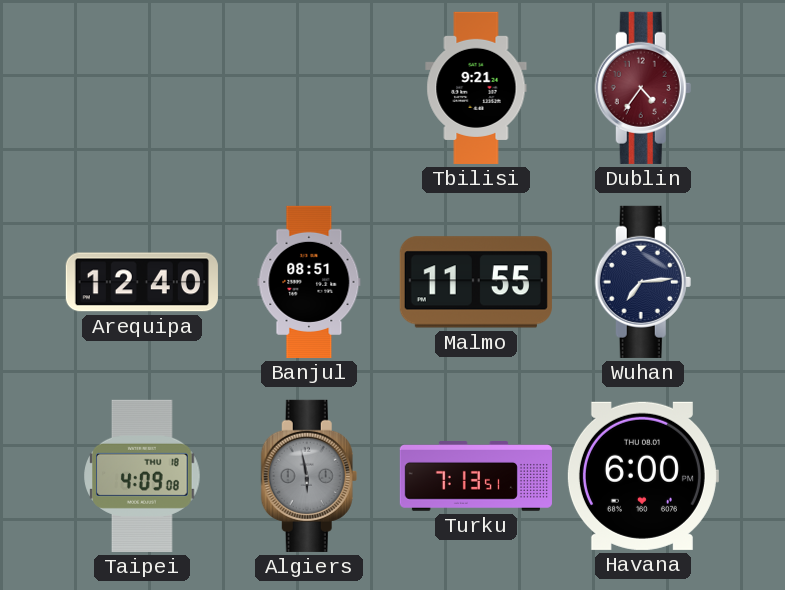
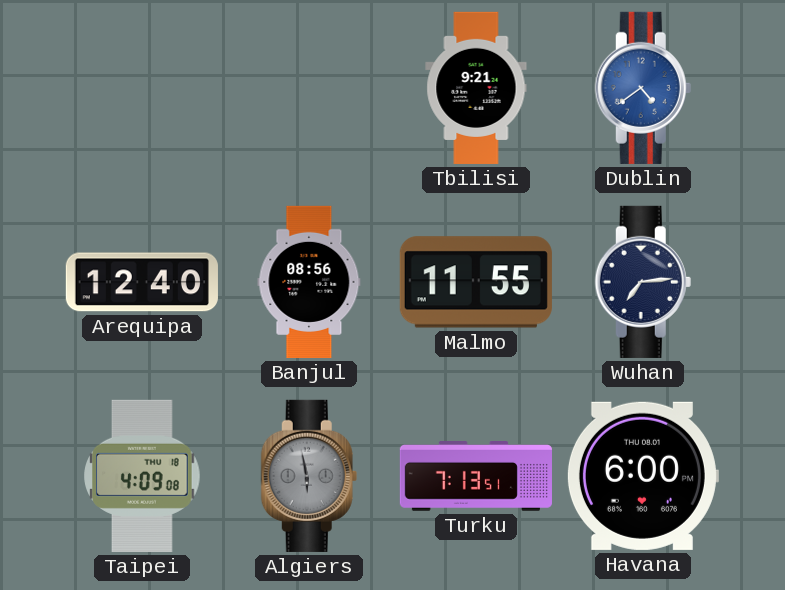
Dublin: 4:36 -> 4:39
Dublin dial: burgundy -> blue
Banjul: 08:51 -> 08:56
